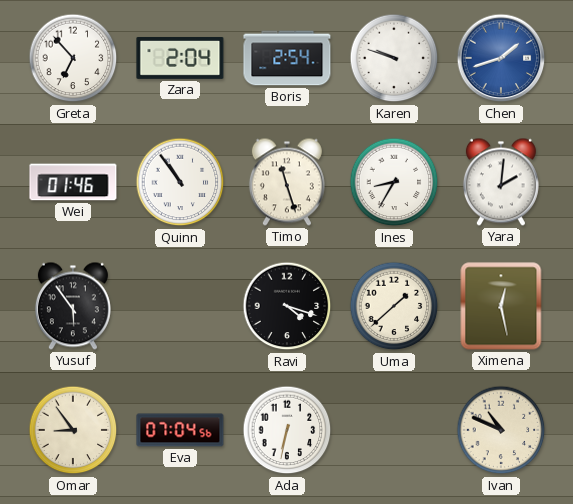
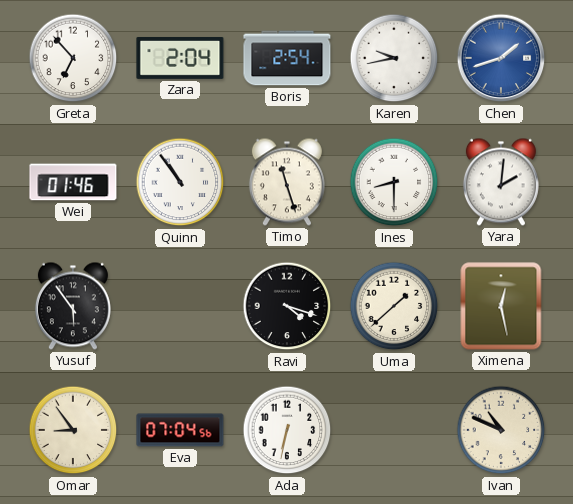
Karen: 9:48 -> 9:43
Ines: 8:35 -> 8:30
